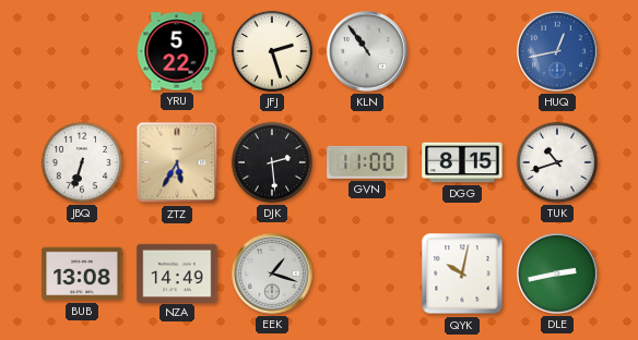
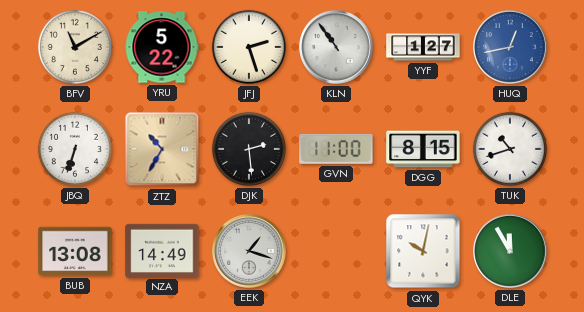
BFV: none -> 11:10
YYF: none -> 1:27
ZTZ: 5:35 -> 10:35
DLE: 2:43 -> 11:55
